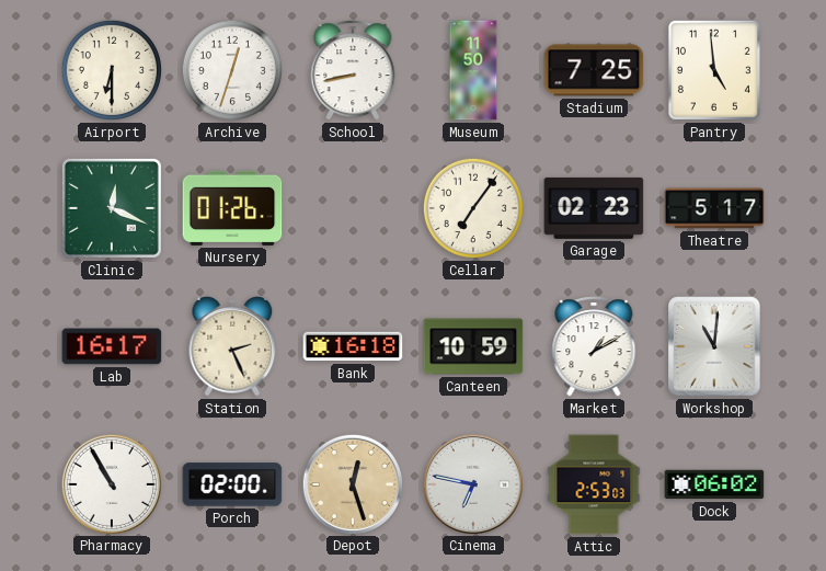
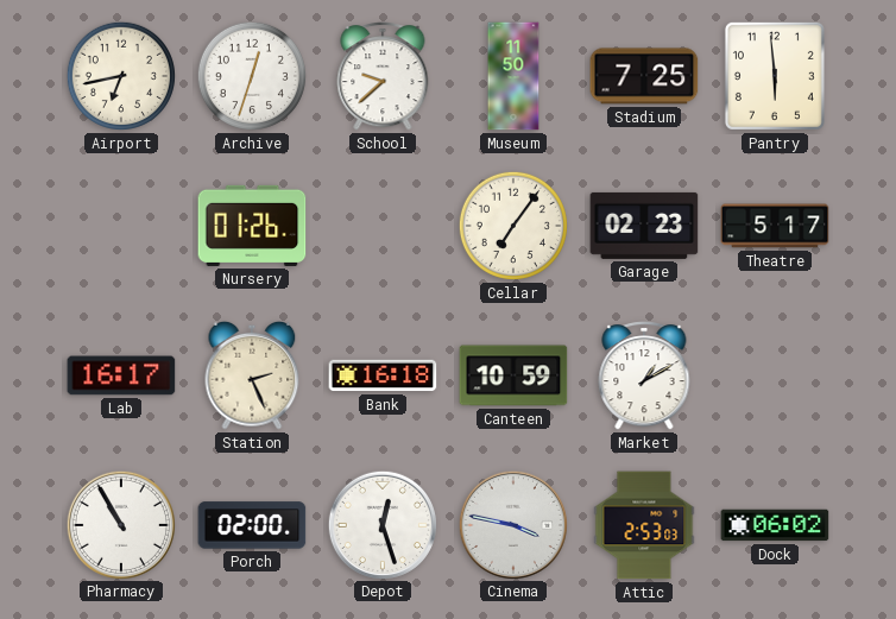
Airport: 6:30 -> 6:43
School: 8:43 -> 9:38
Pantry: 4:59 -> 5:59
Clinic: 12:19 -> none
Workshop: 11:01 -> none
Depot dial: champagne -> white
Cinema: 6:47 -> 3:47
